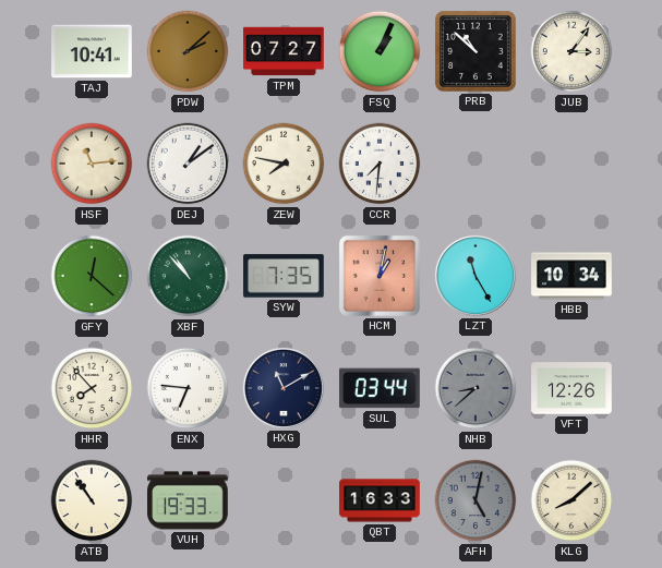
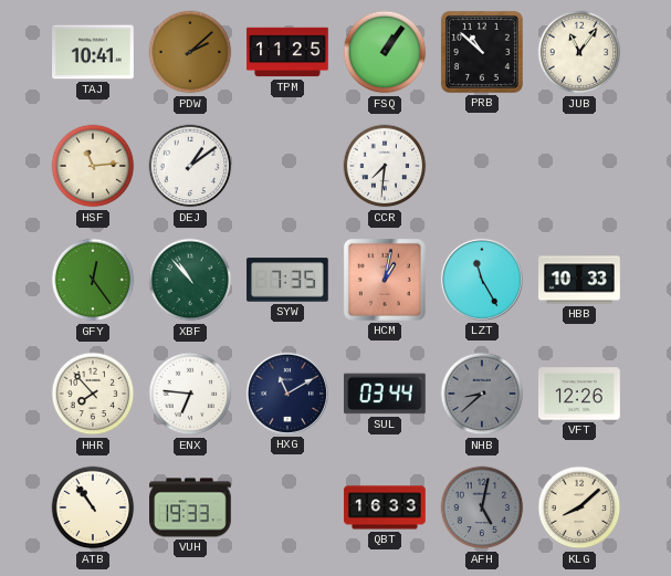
TPM: 07:27 -> 11:25
FSQ: 1:04 -> 1:06
JUB: 3:06 -> 11:06
ZEW: 7:47 -> none
GFY: 12:22 -> 12:24
HBB: 10:34 -> 10:33
